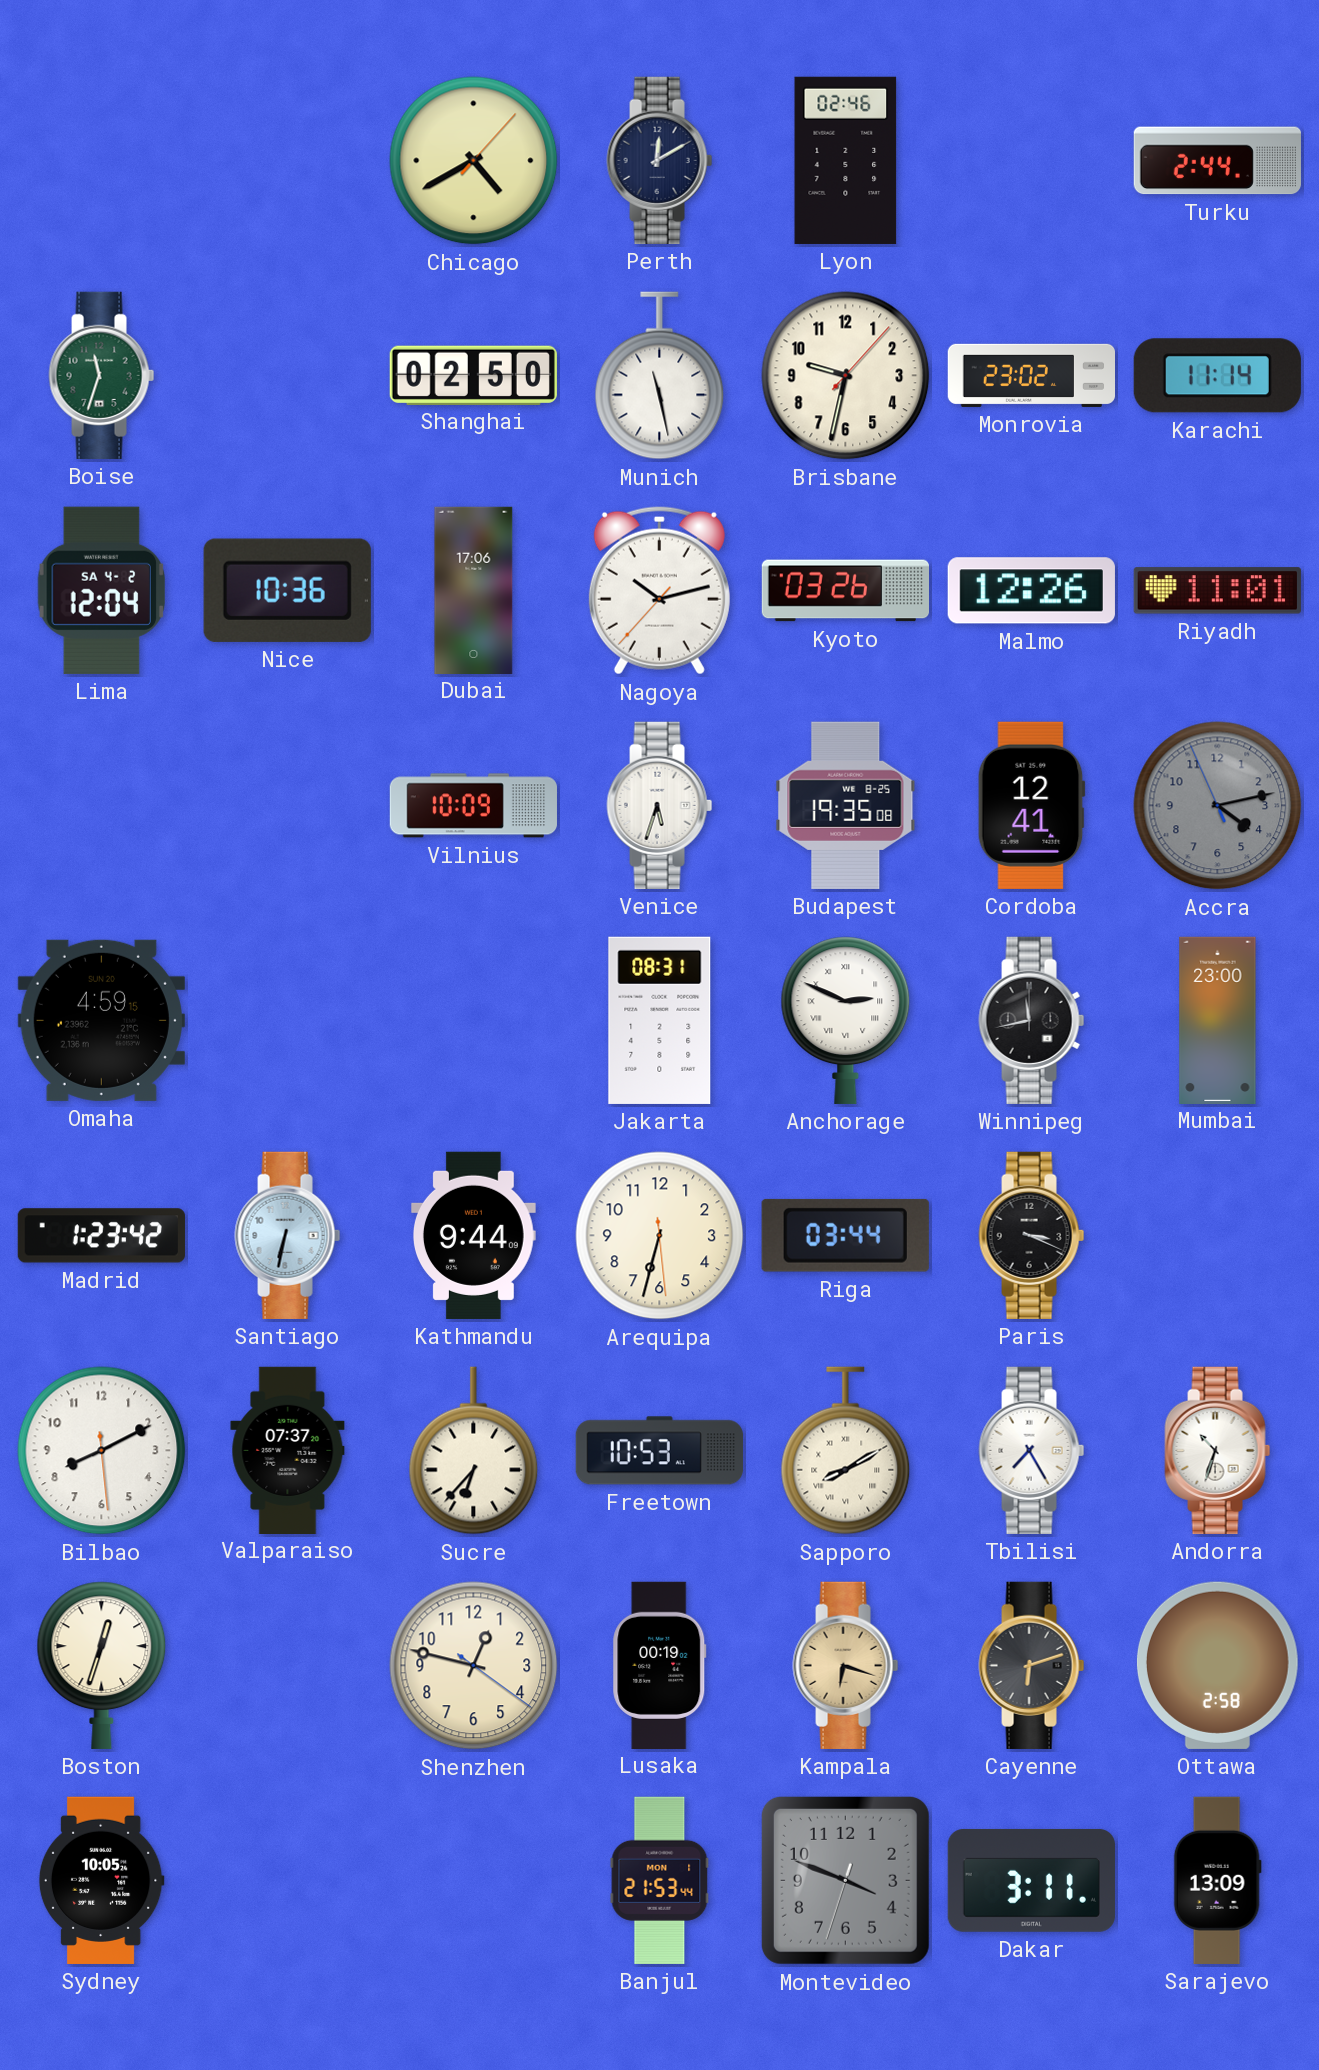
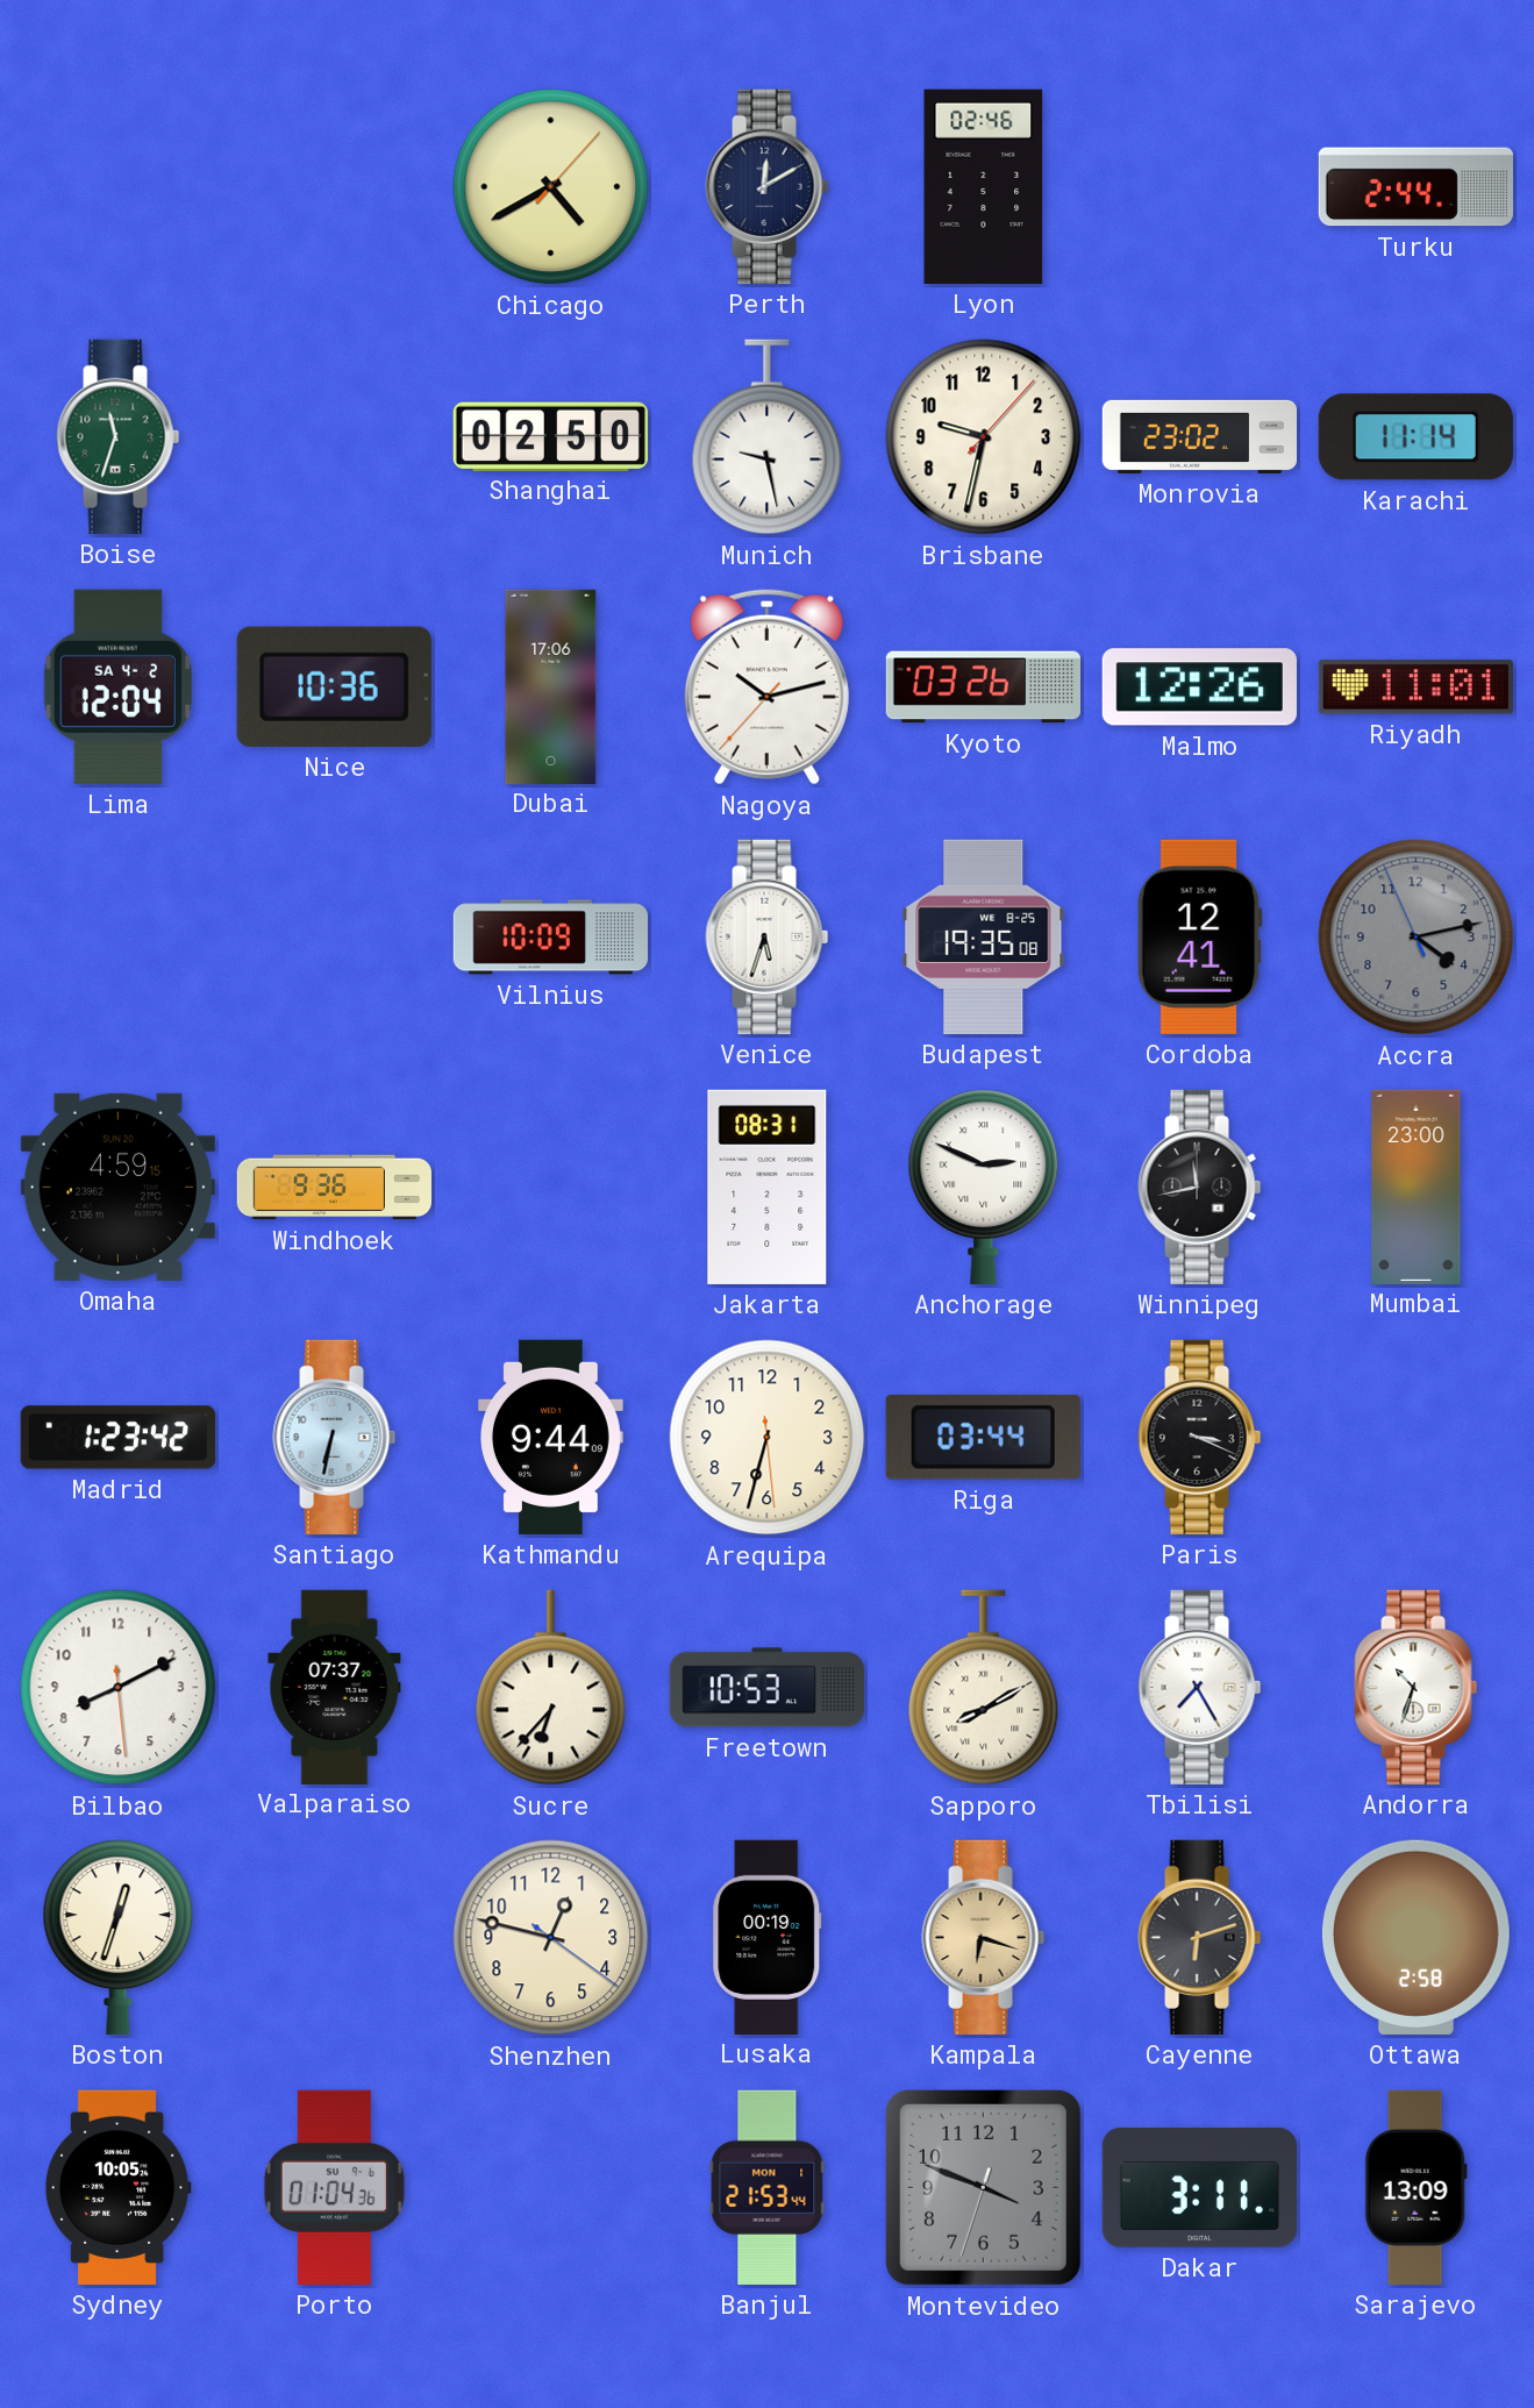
Munich: 11:28 -> 9:28
Windhoek: none -> 9:36
Porto: none -> 01:04
